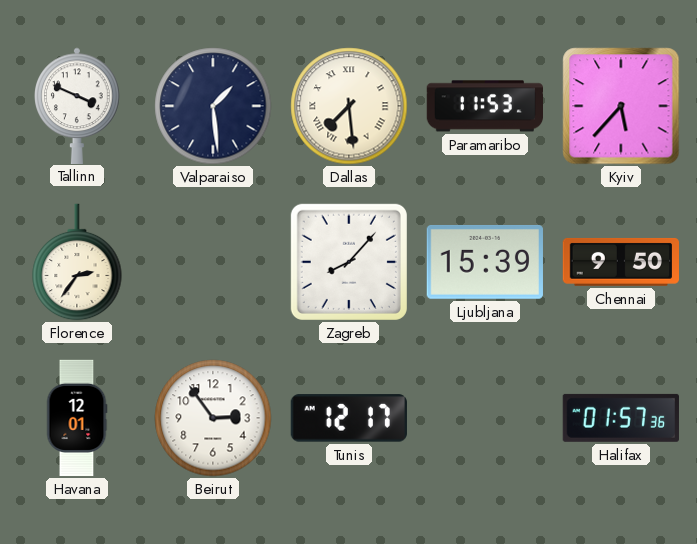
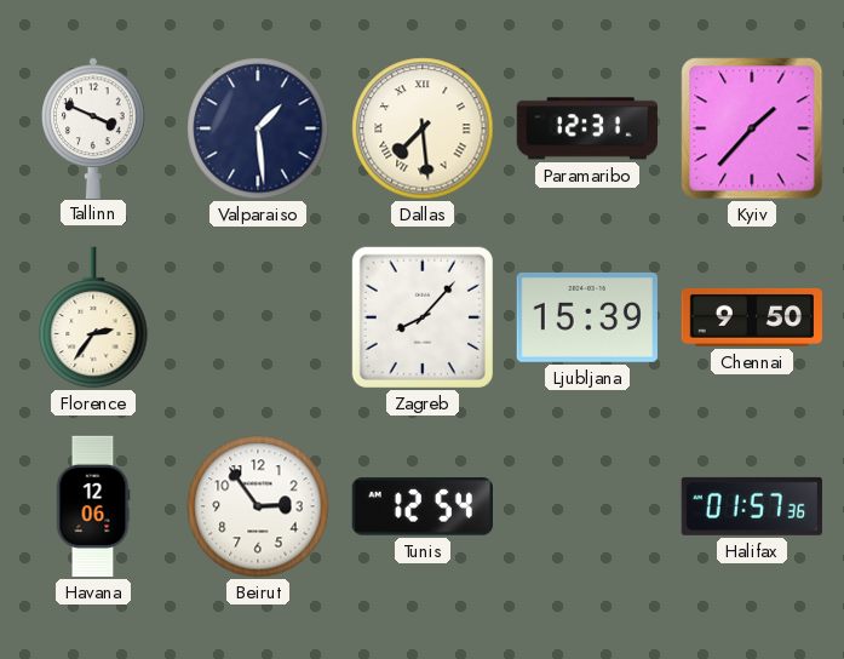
Paramaribo: 11:53 -> 12:31
Kyiv: 5:37 -> 1:37
Havana: 12:01 -> 12:06
Tunis: 12:17 -> 12:54
